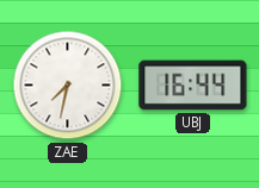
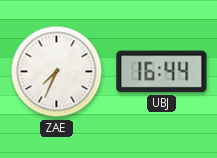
ZAE: 7:32 -> 7:34
